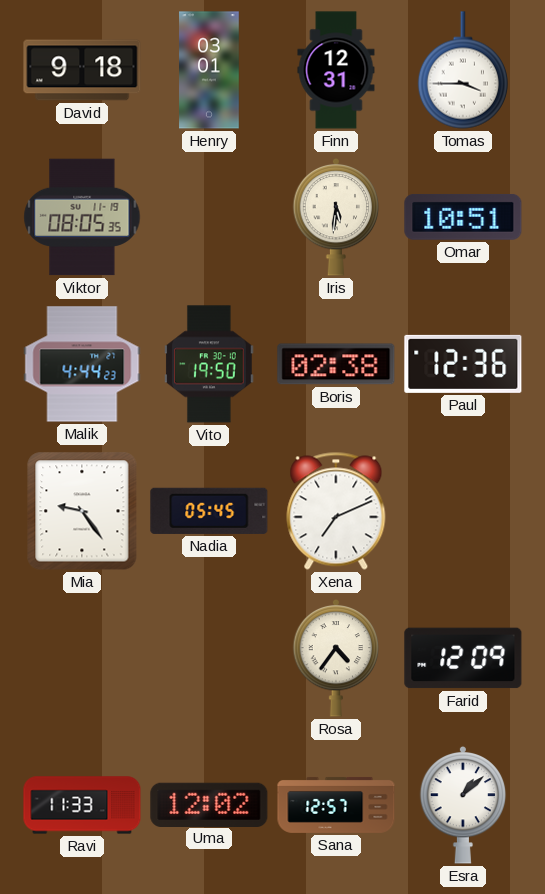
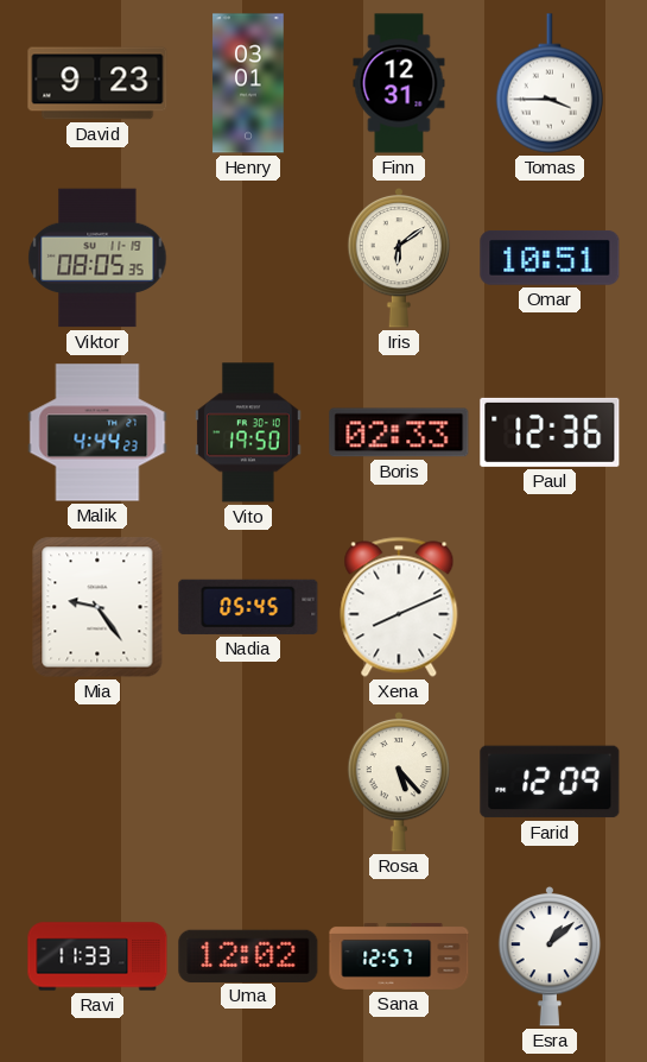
David: 9:18 -> 9:23
Iris: 5:31 -> 6:09
Boris: 02:38 -> 02:33
Xena: 7:11 -> 8:11
Rosa: 4:36 -> 5:23
